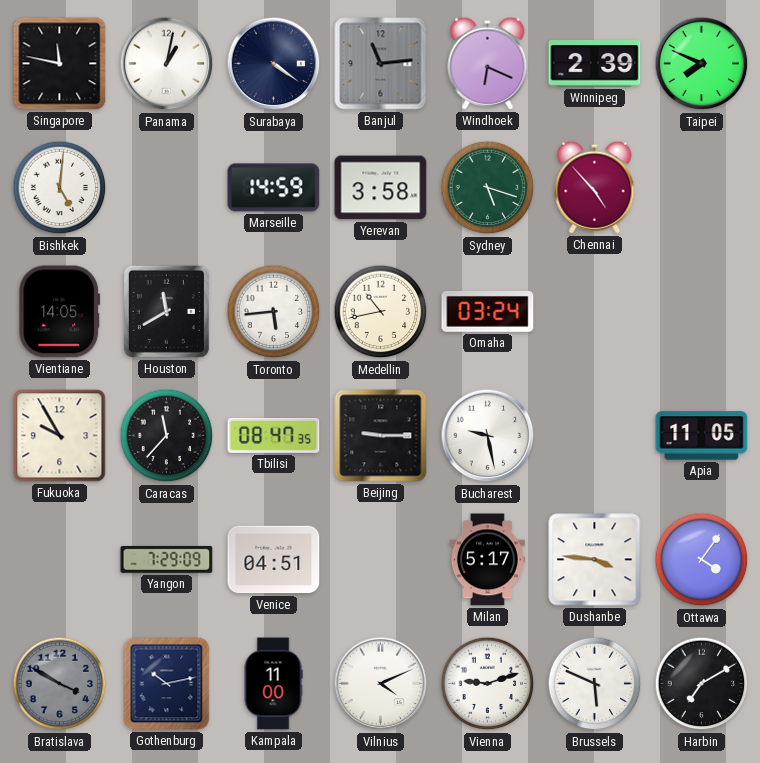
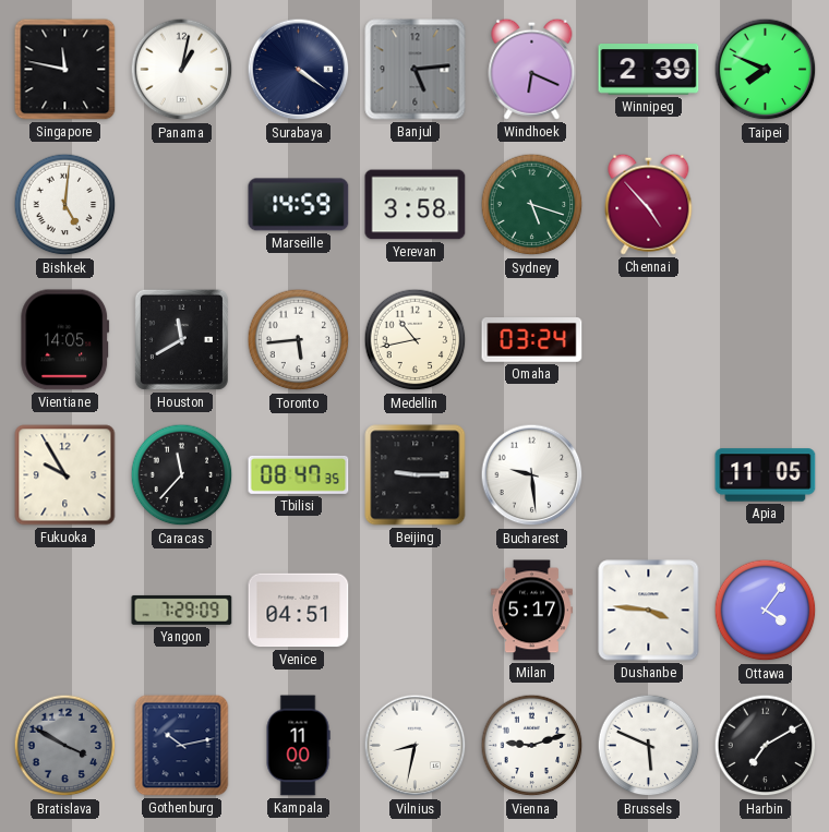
Banjul: 11:14 -> 5:14
Bucharest: 9:28 -> 9:29
Vilnius: 4:11 -> 8:32
